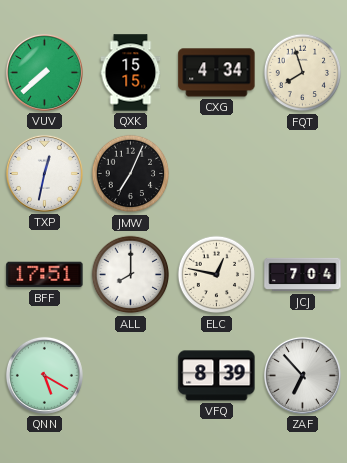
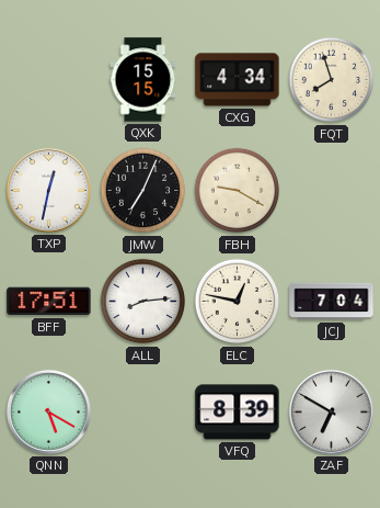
VUV: 7:38 -> none
FBH: none -> 9:20
ALL: 8:00 -> 8:14
ZAF: 6:53 -> 6:50
